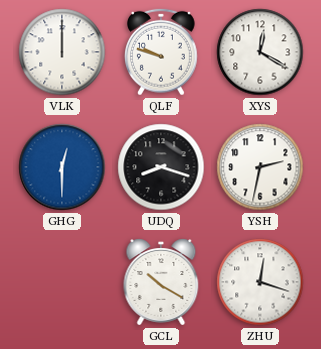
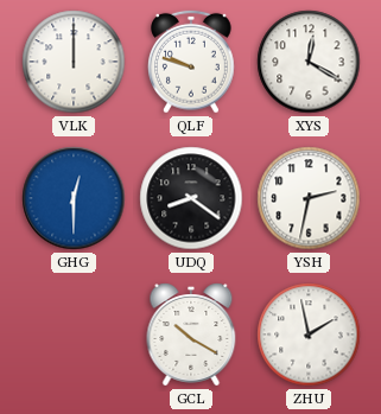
UDQ: 8:18 -> 8:21
ZHU: 12:18 -> 1:58
